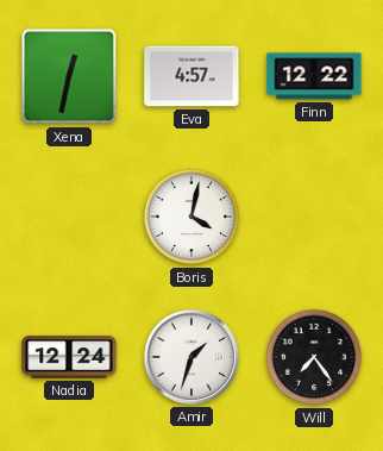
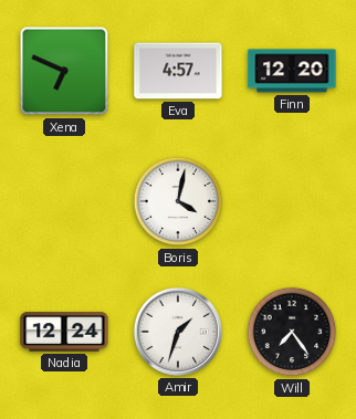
Xena: 12:32 -> 6:49
Finn: 12:22 -> 12:20
